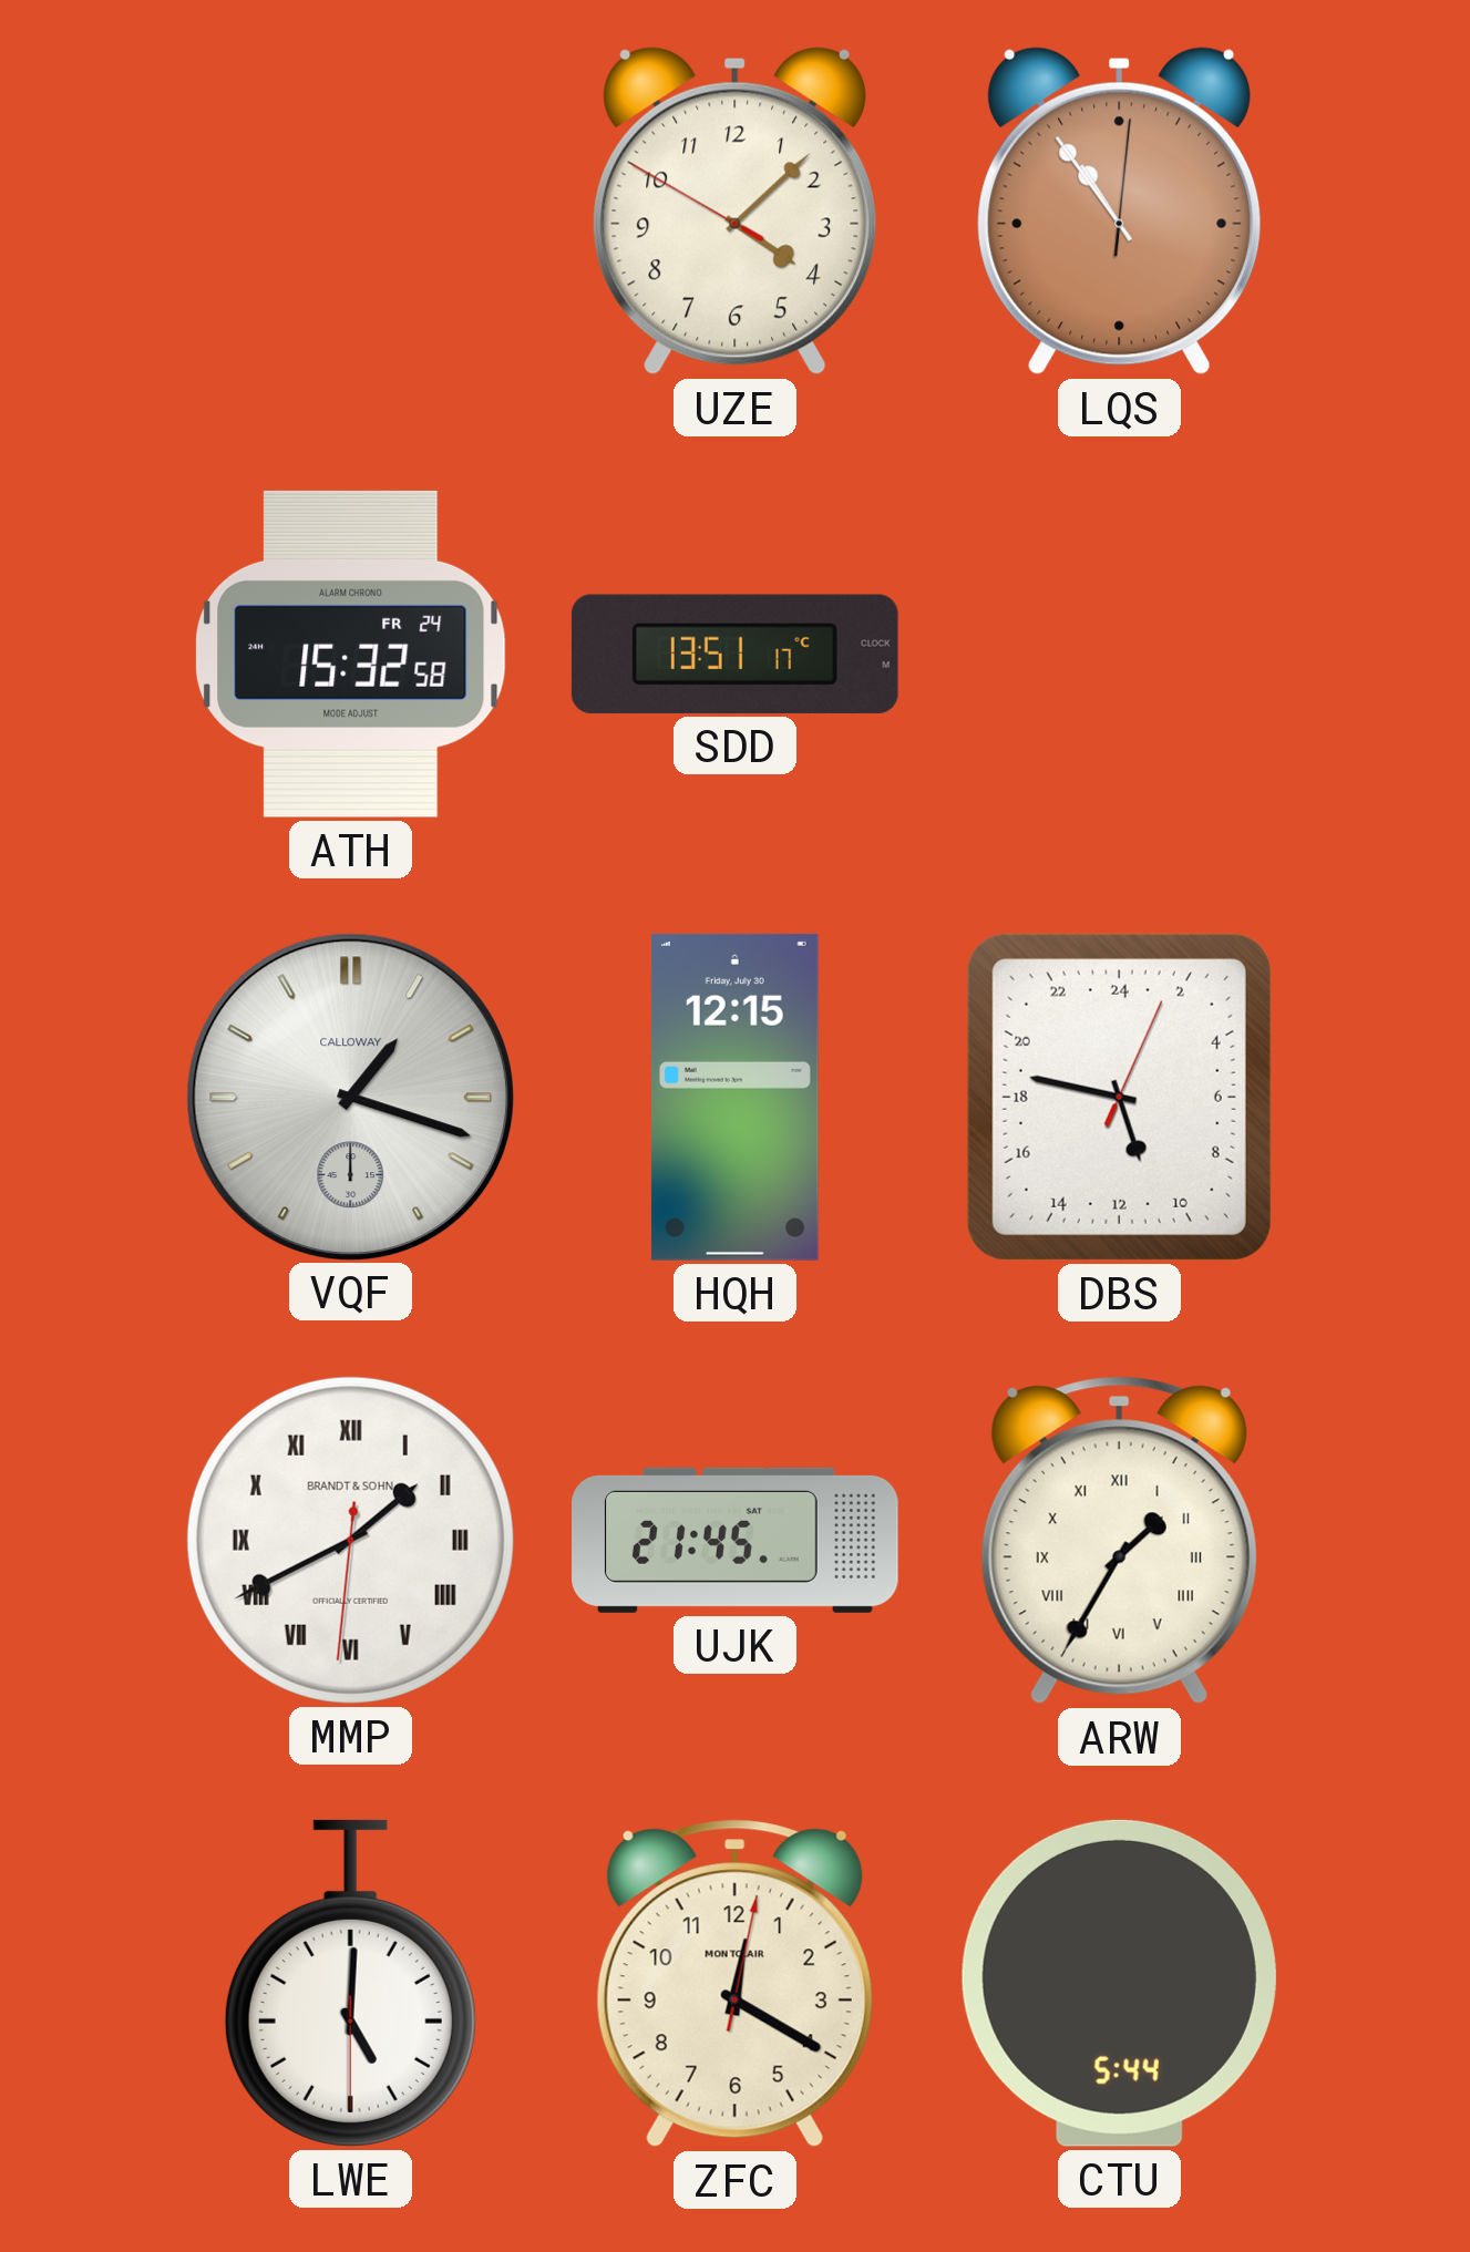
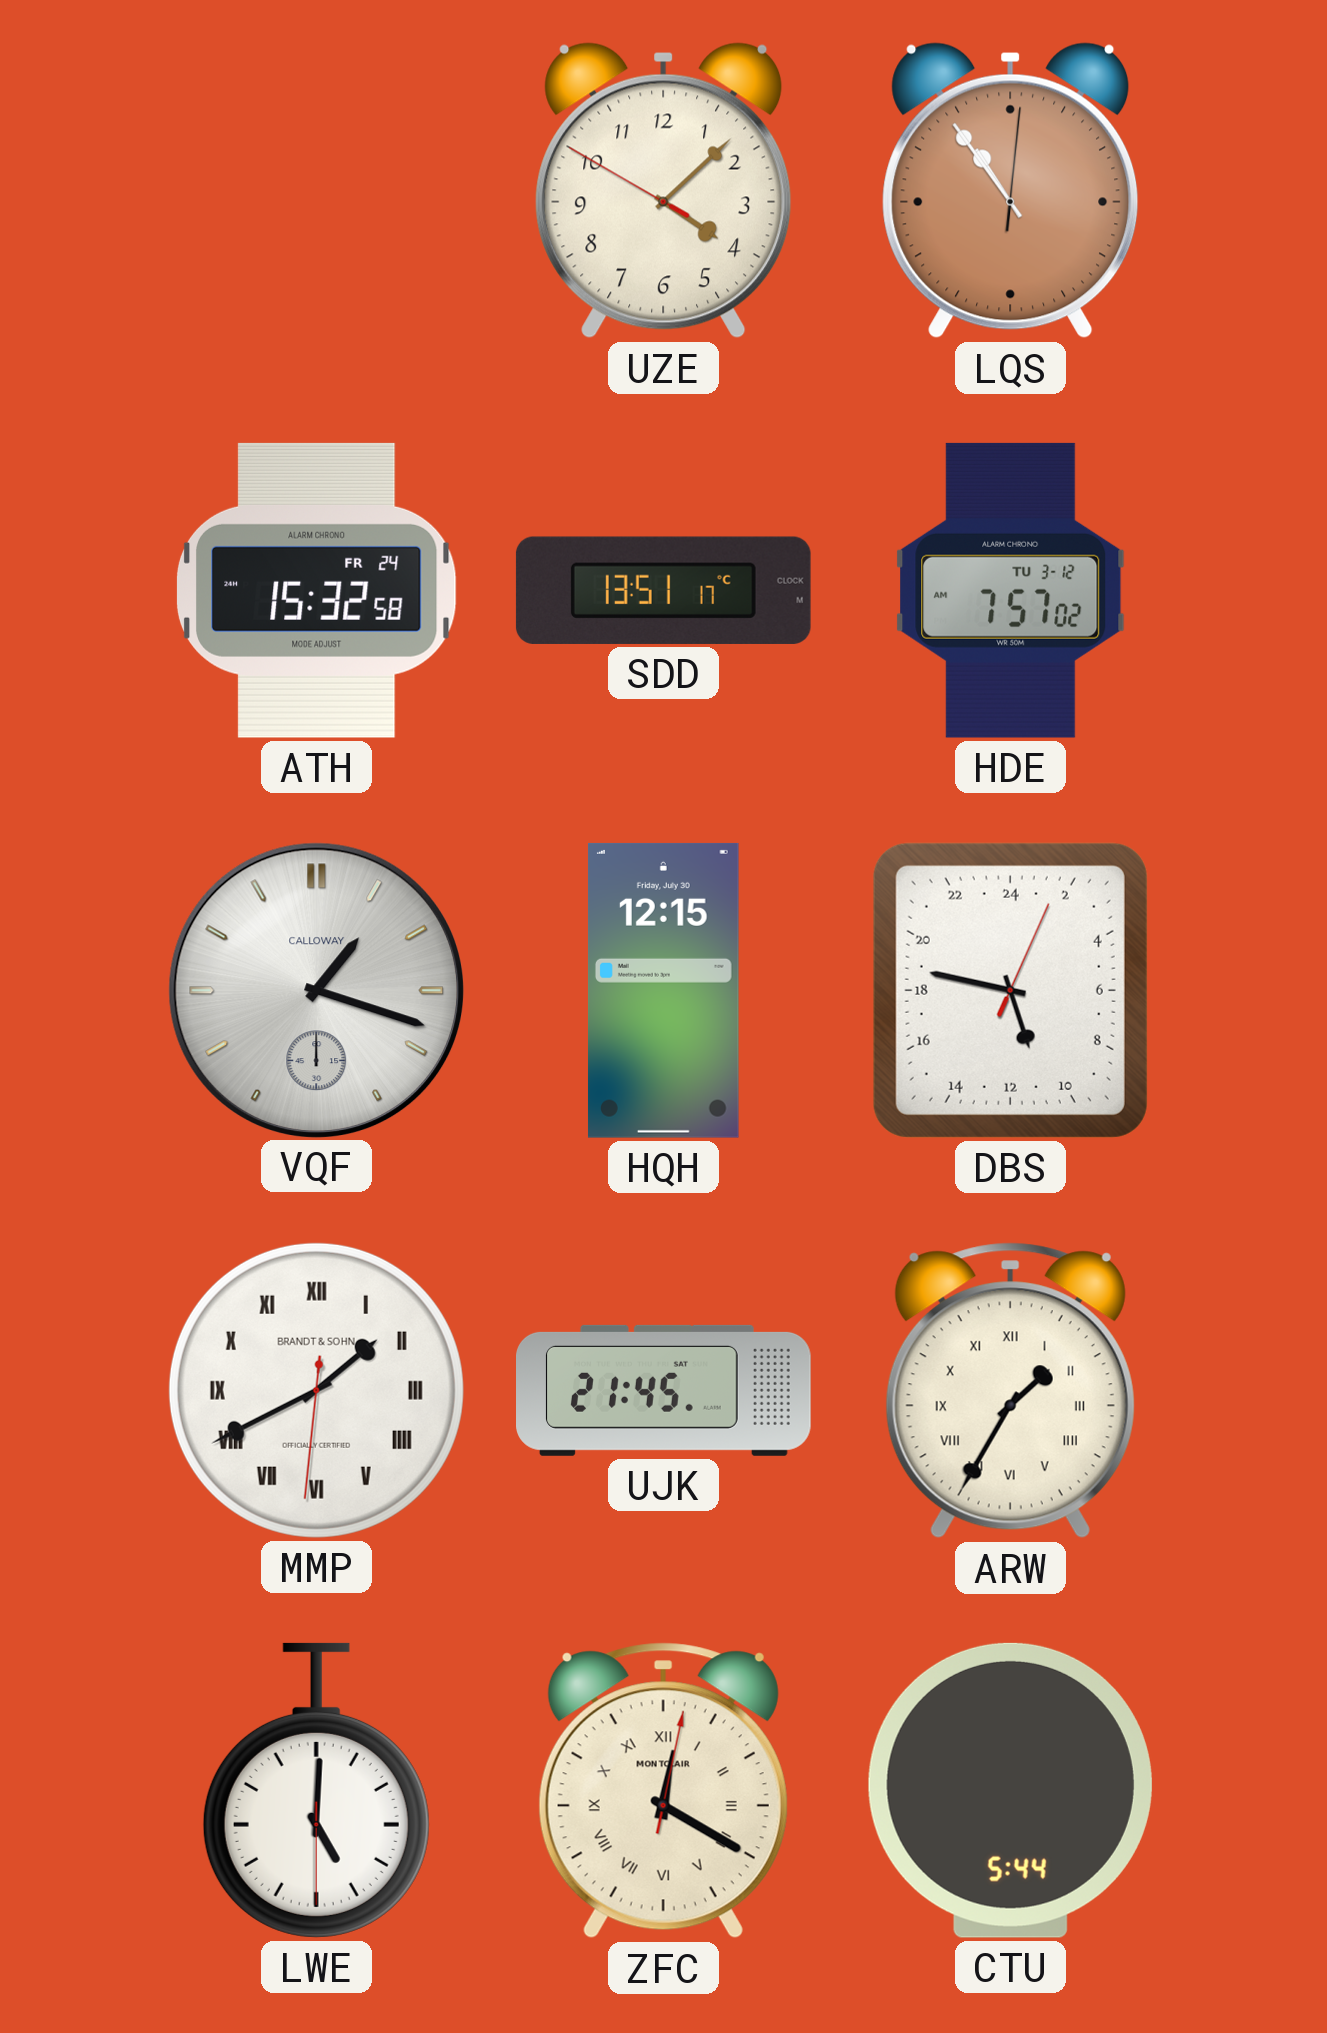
HDE: none -> 7:57
ZFC numerals: Arabic -> Roman
